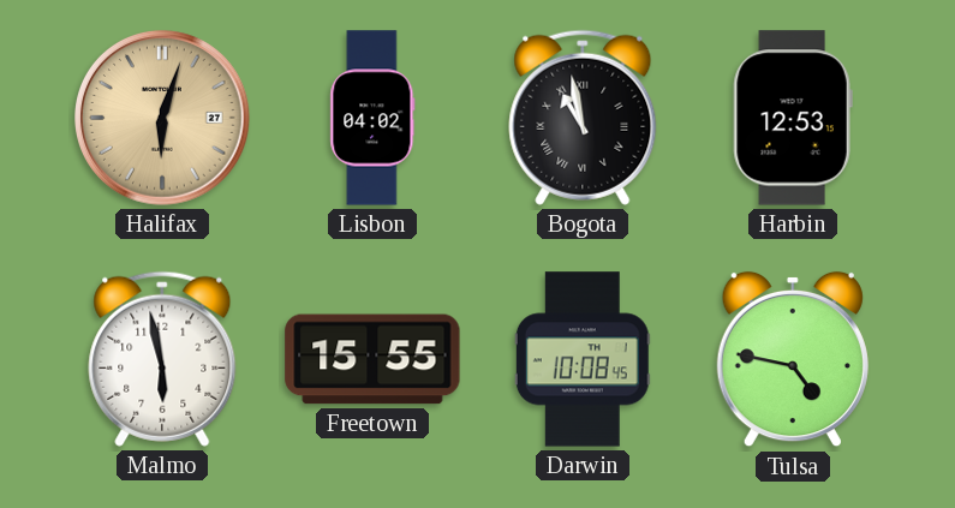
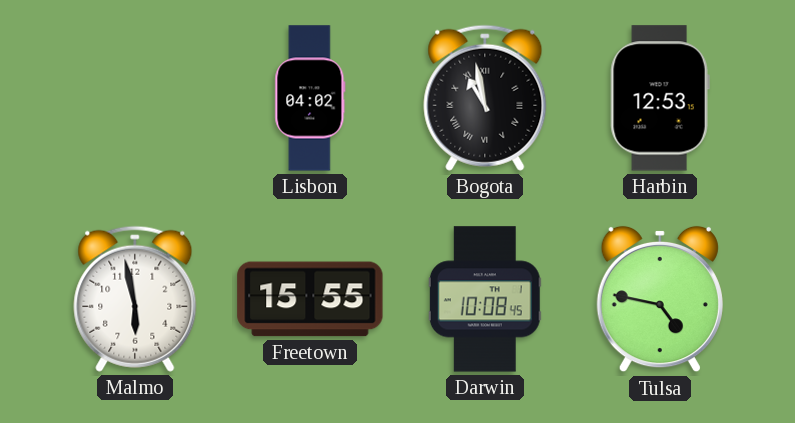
Halifax: 6:03 -> none
